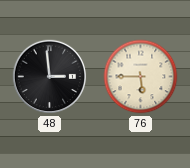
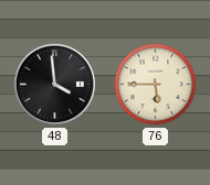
48: 2:59 -> 3:59
